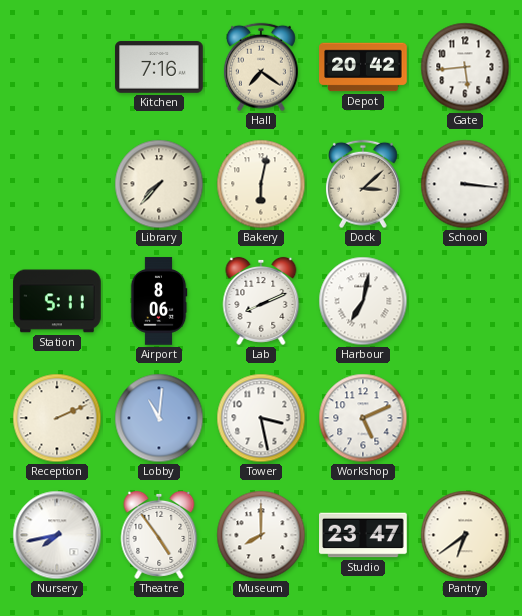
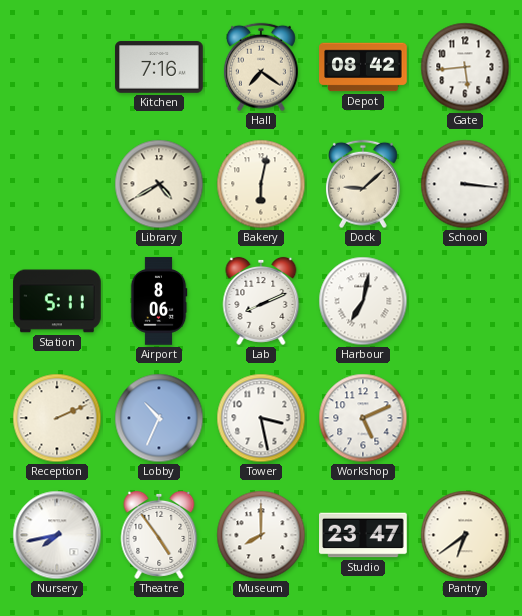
Depot: 20:42 -> 08:42
Library: 7:37 -> 4:40
Dock: 3:08 -> 9:08
Lobby: 11:01 -> 10:34
